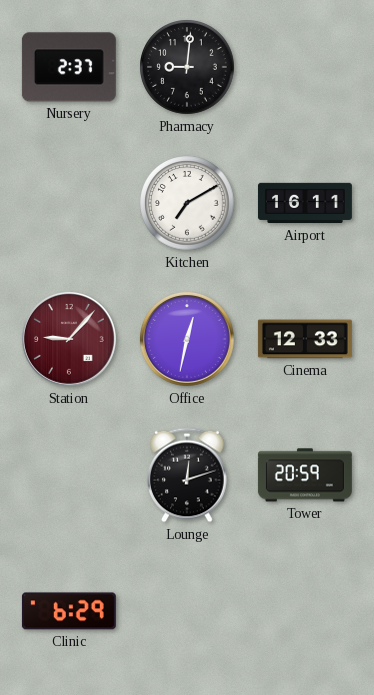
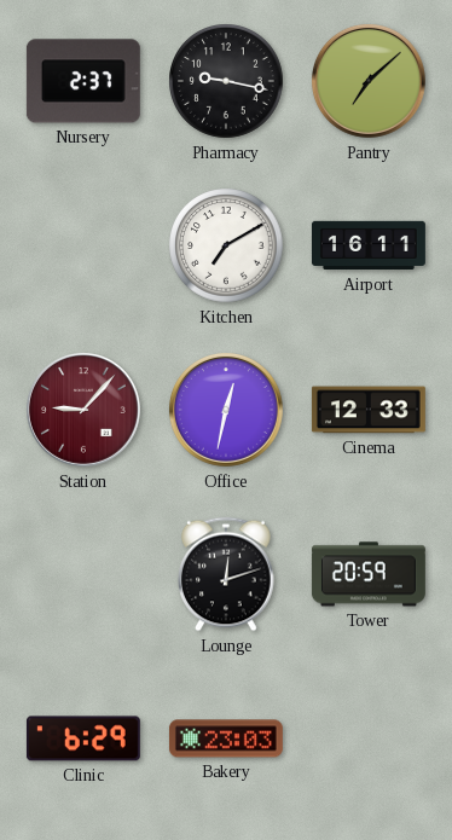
Pharmacy: 9:01 -> 9:17
Pantry: none -> 7:08
Bakery: none -> 23:03
